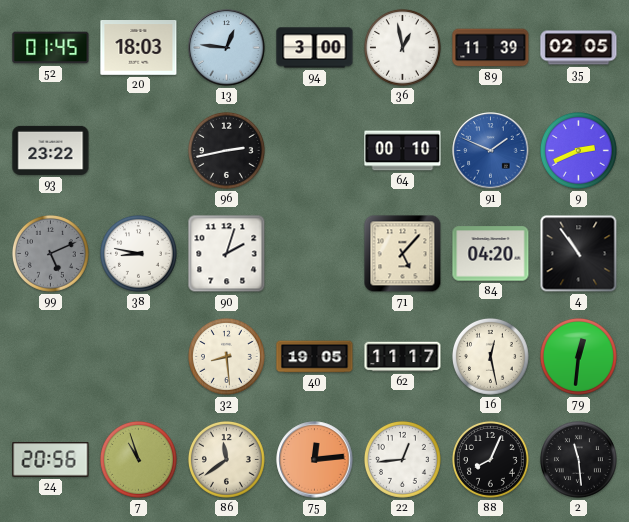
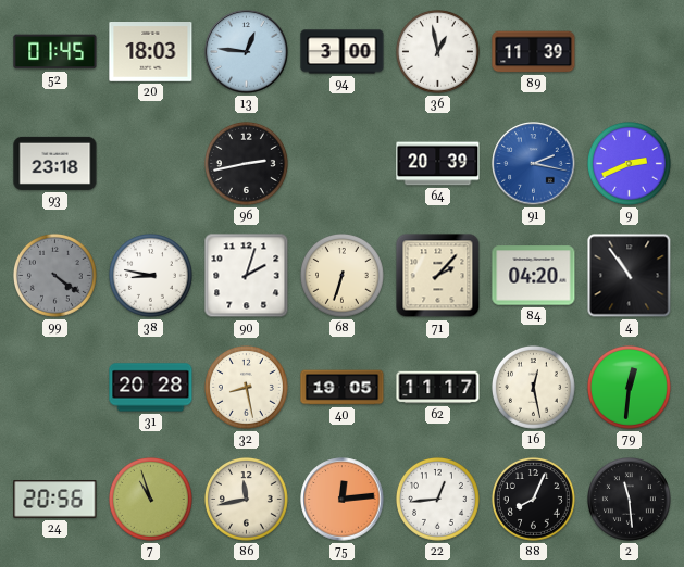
35: 02:05 -> none
93: 23:22 -> 23:18
64: 00:10 -> 20:39
91: 1:49 -> 2:17
99: 5:11 -> 4:21
68: none -> 6:33
71: 5:07 -> 2:07
31: none -> 20:28
32: 8:29 -> 8:28
86: 11:39 -> 11:43
